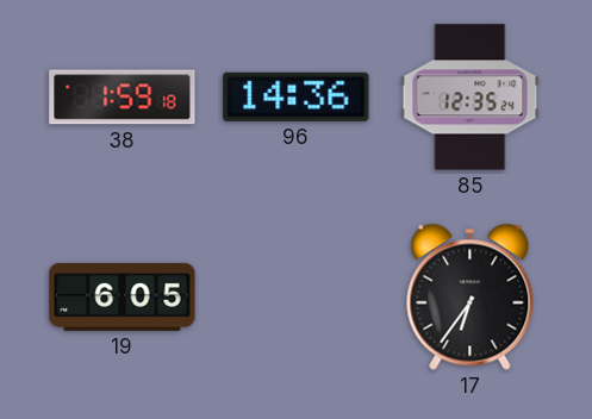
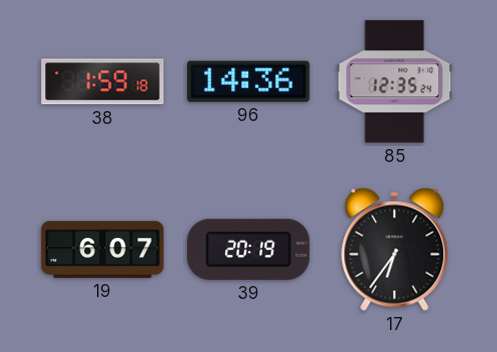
19: 6:05 -> 6:07
39: none -> 20:19
